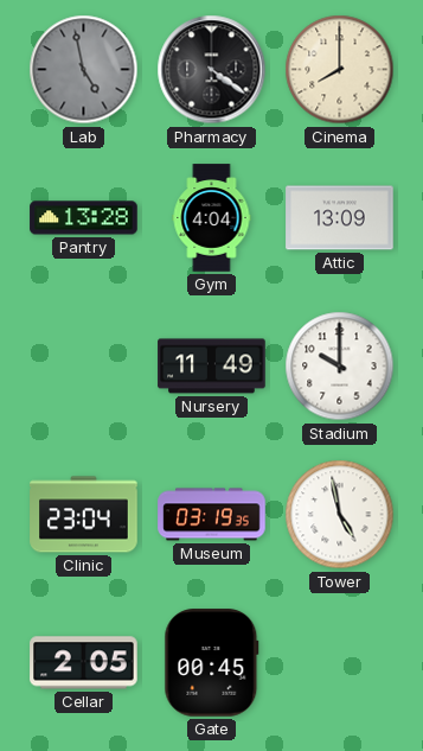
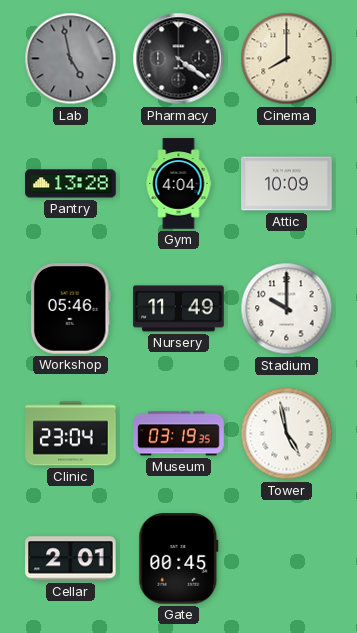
Attic: 13:09 -> 10:09
Workshop: none -> 05:46
Cellar: 2:05 -> 2:01
